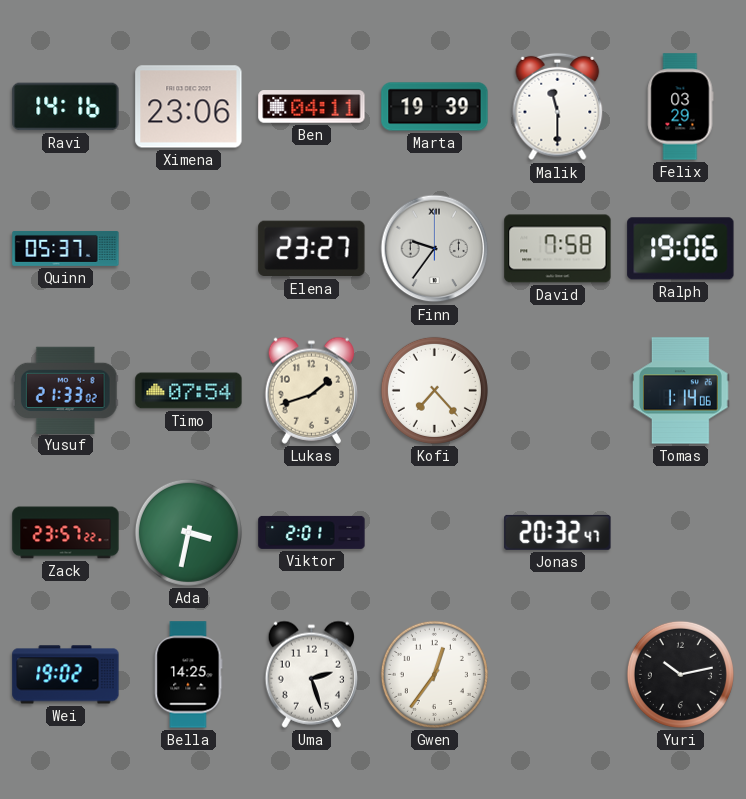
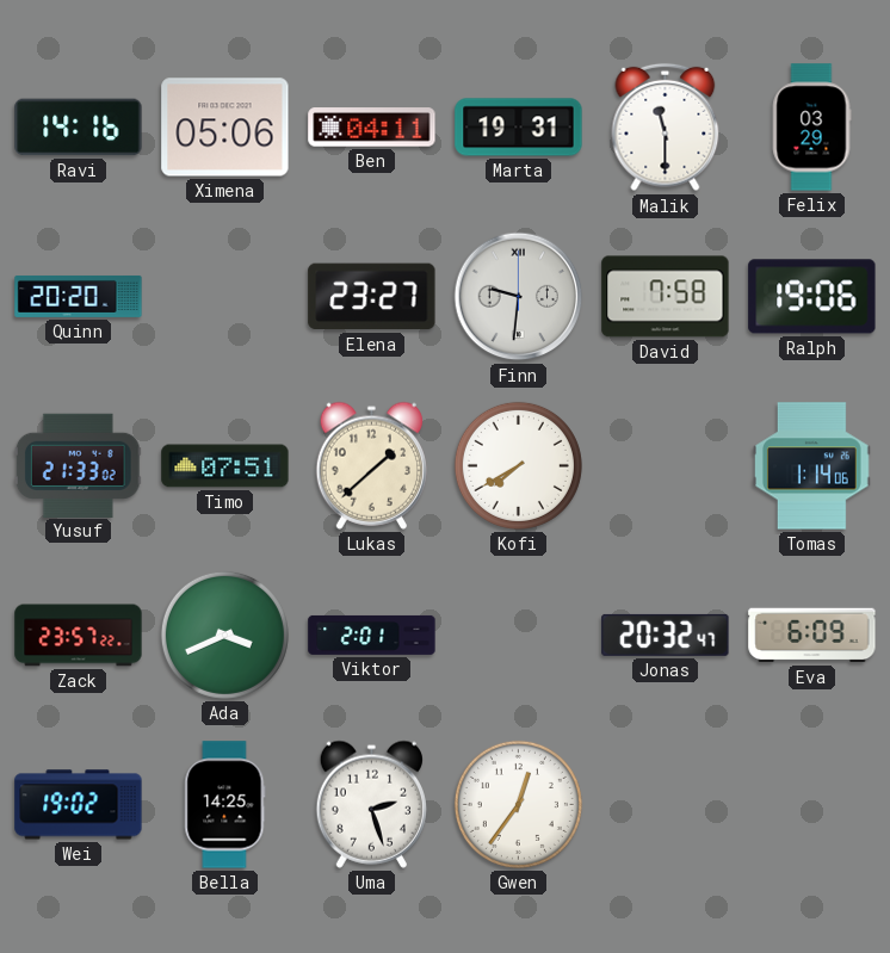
Ximena: 23:06 -> 05:06
Marta: 19:39 -> 19:31
Quinn: 05:37 -> 20:20
Finn: 9:36 -> 9:31
Timo: 07:54 -> 07:51
Lukas: 1:42 -> 1:38
Kofi: 7:23 -> 7:40
Ada: 3:32 -> 3:41
Eva: none -> 6:09
Yuri: 10:13 -> none
